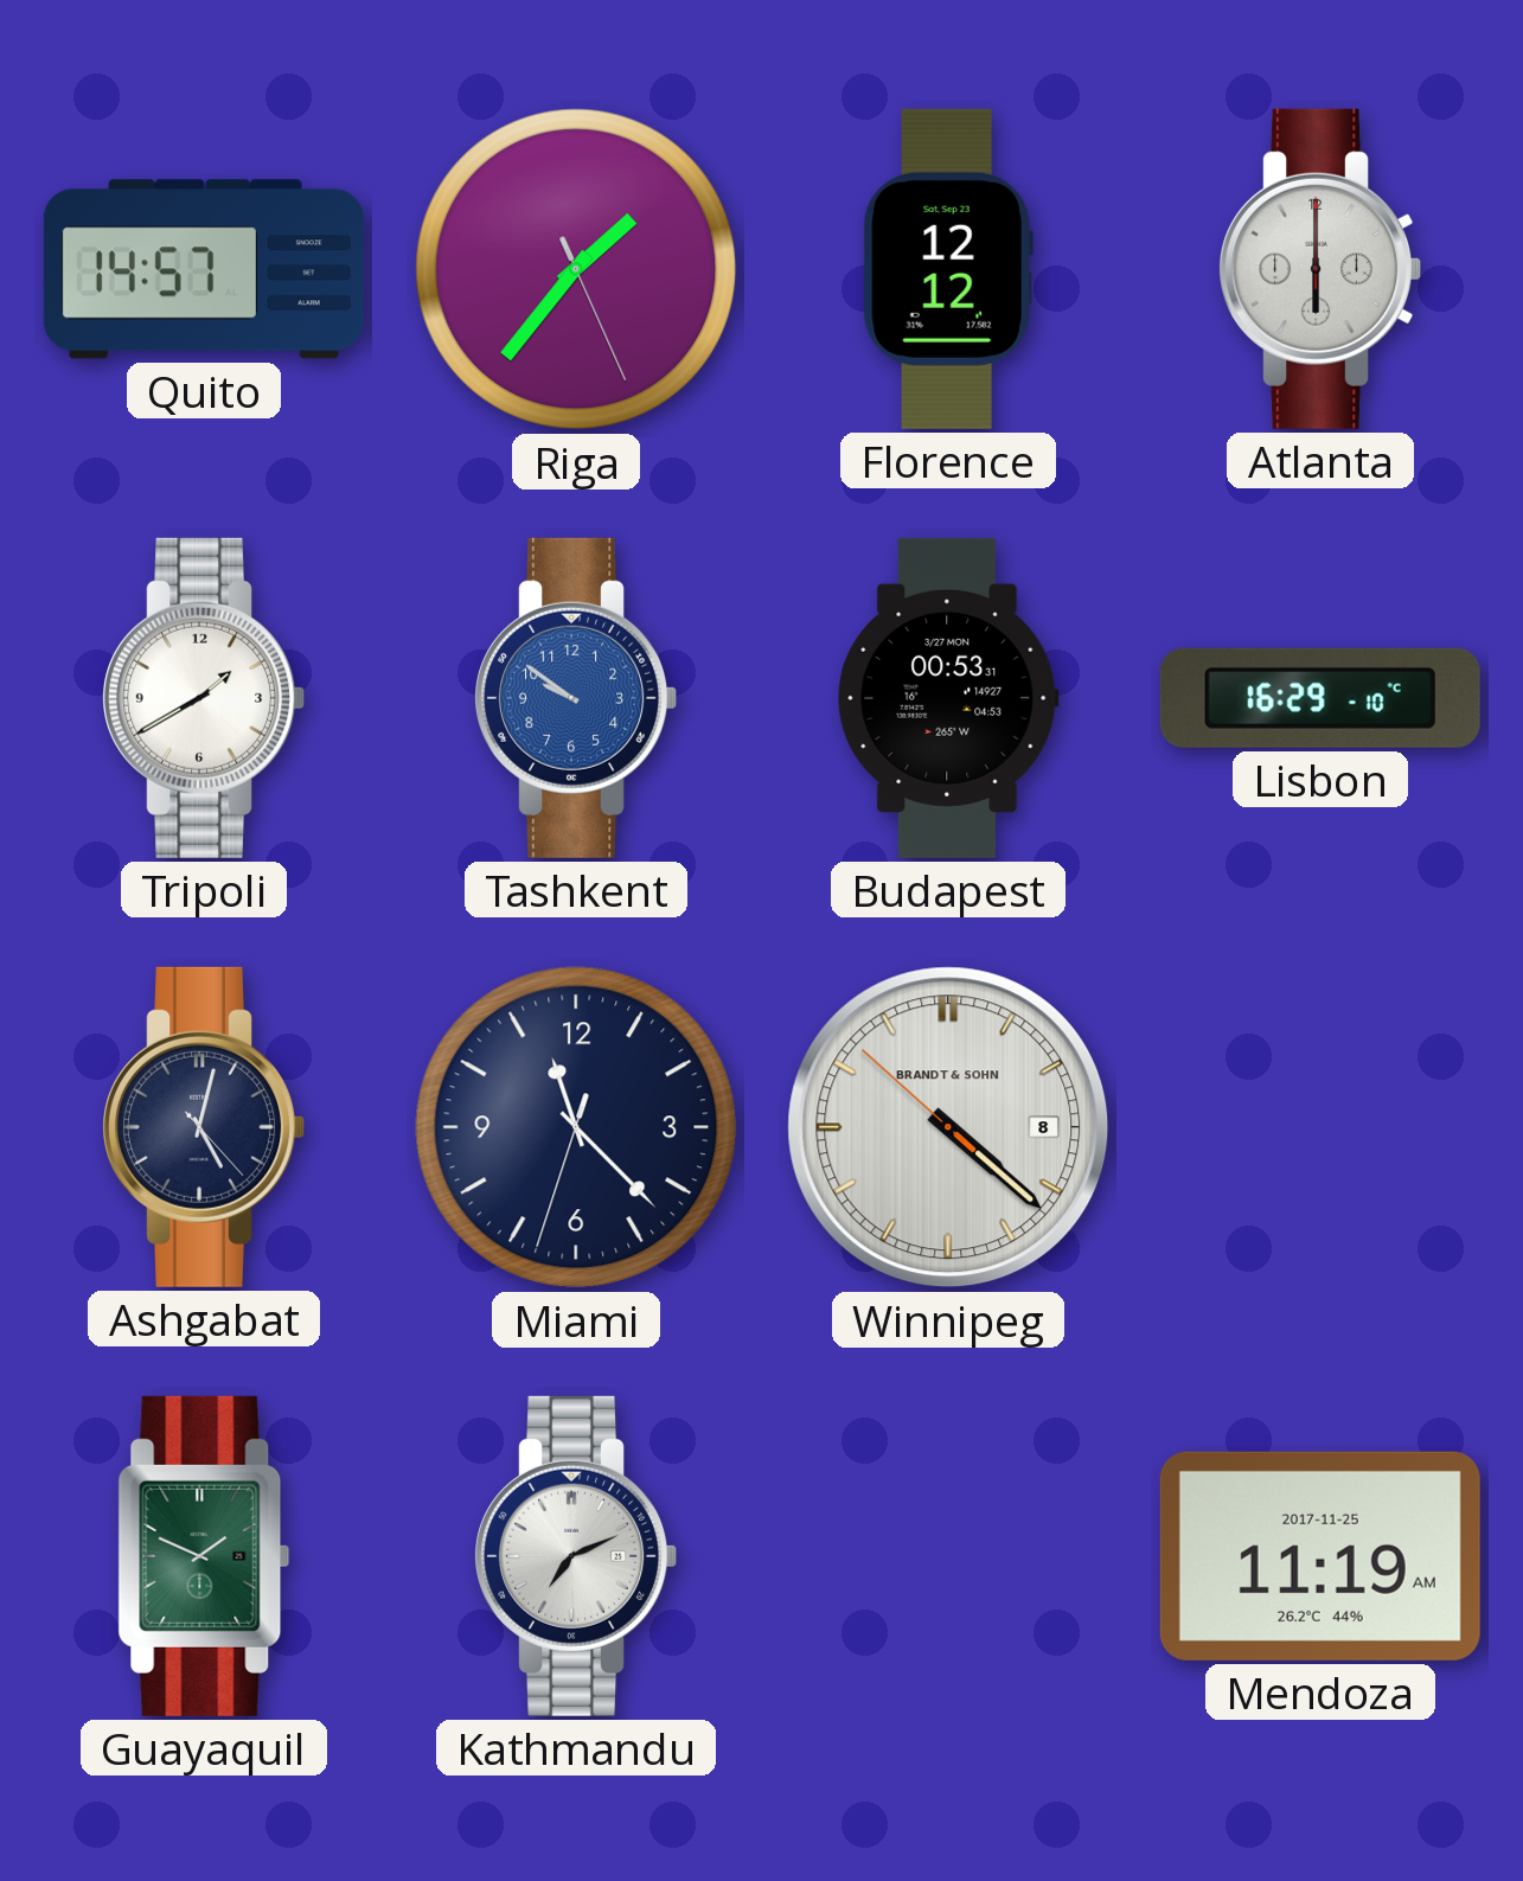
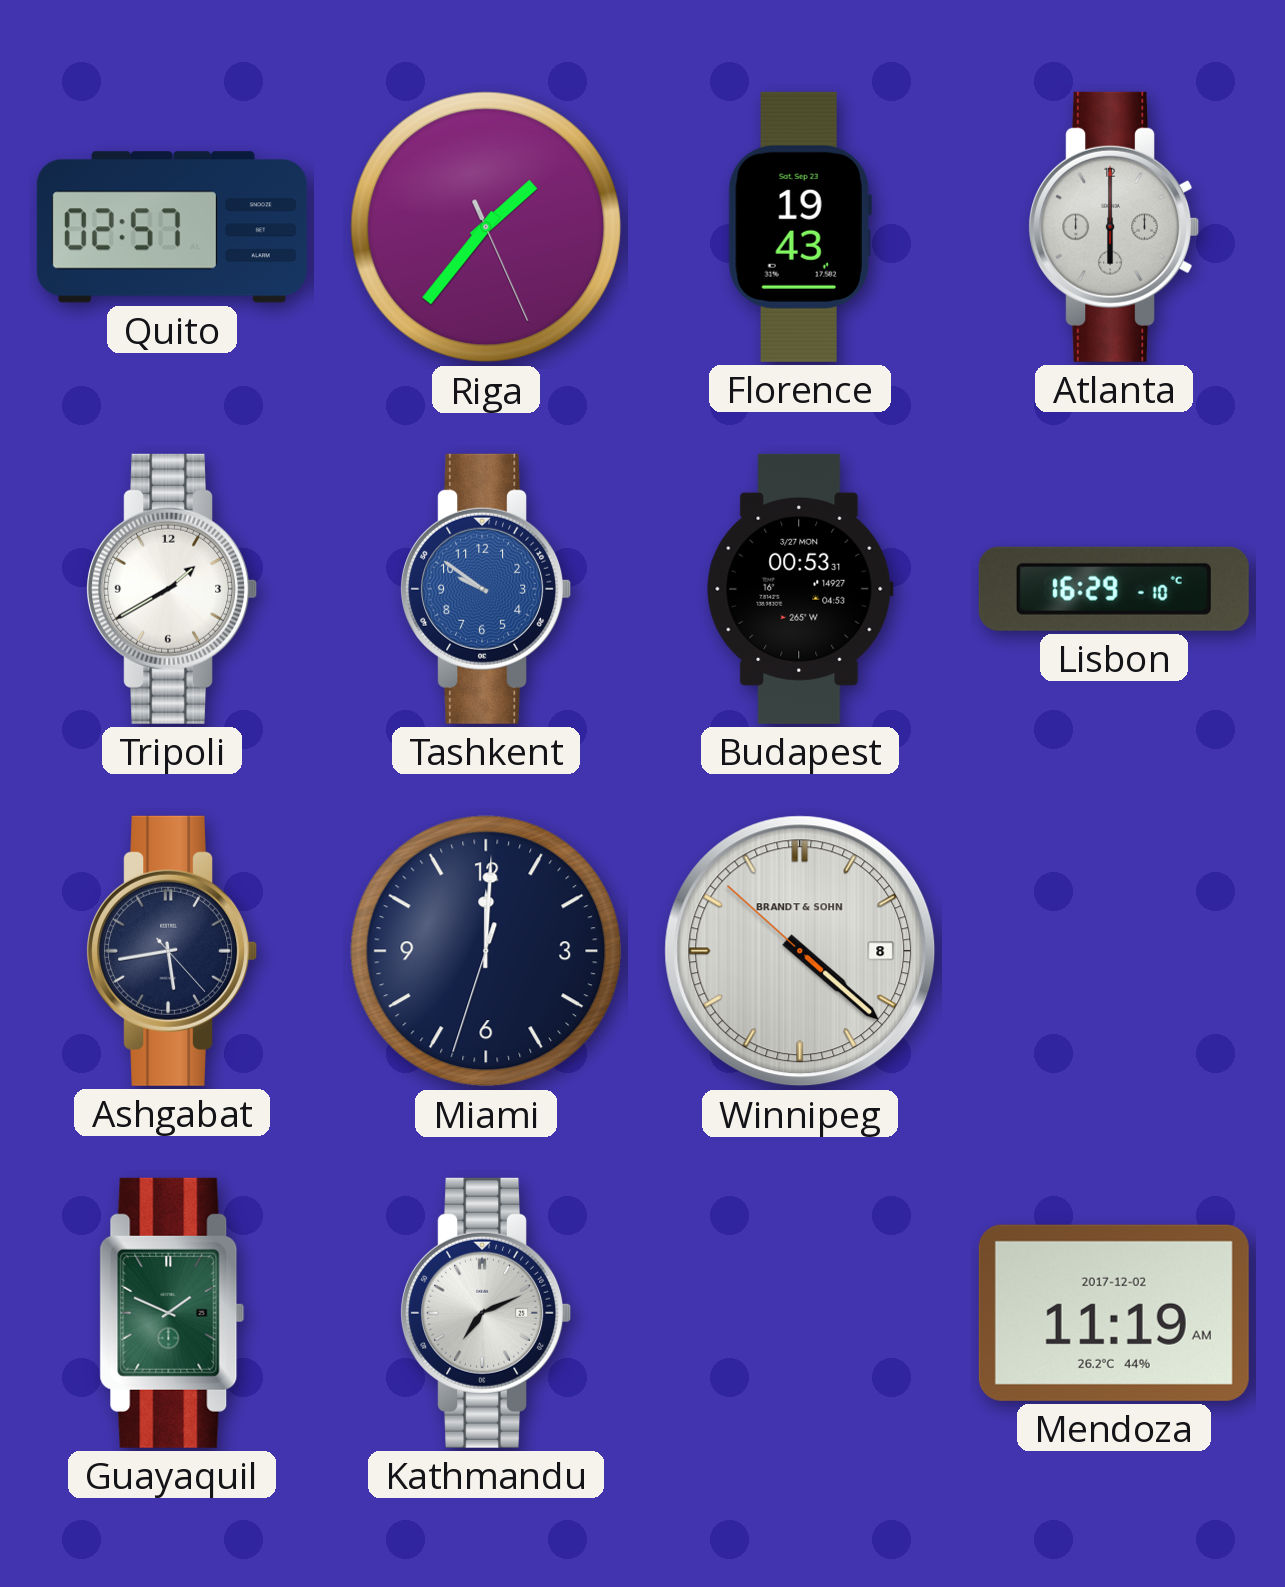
Quito: 14:57 -> 02:57
Florence: 12:12 -> 19:43
Ashgabat: 5:02 -> 5:43
Miami: 11:22 -> 12:00
Mendoza date: 2017-11-25 -> 2017-12-02
